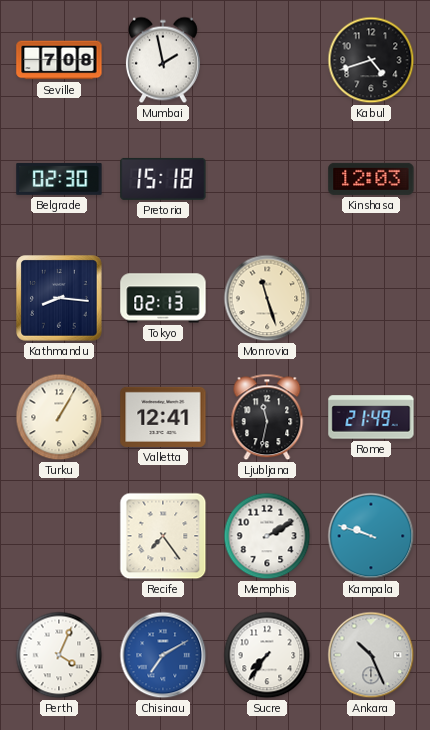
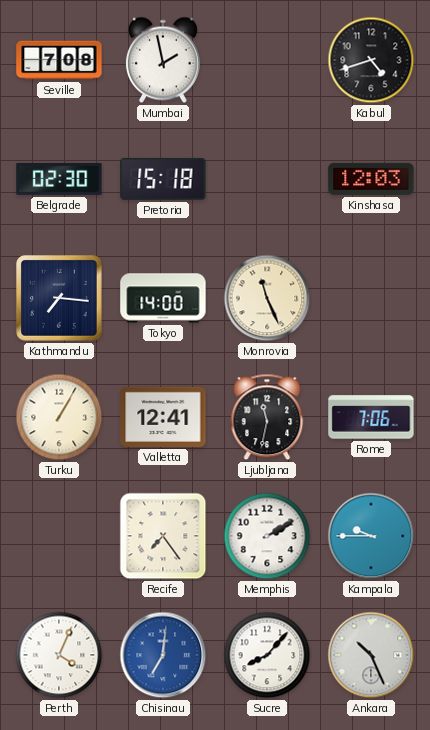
Kathmandu: 8:16 -> 7:16
Tokyo: 02:13 -> 14:00
Monrovia: 11:27 -> 11:26
Rome: 21:49 -> 7:06
Kampala: 9:48 -> 9:45
Chisinau: 7:10 -> 7:01
Sucre: 7:36 -> 8:07
